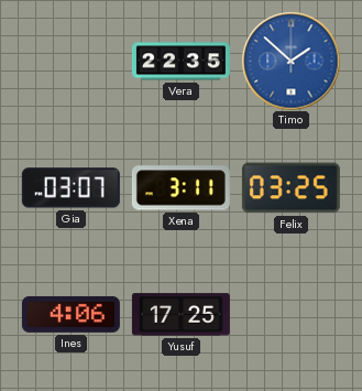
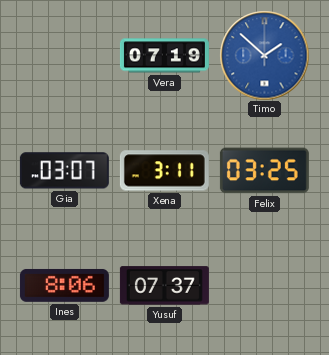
Vera: 22:35 -> 07:19
Ines: 4:06 -> 8:06
Yusuf: 17:25 -> 07:37
